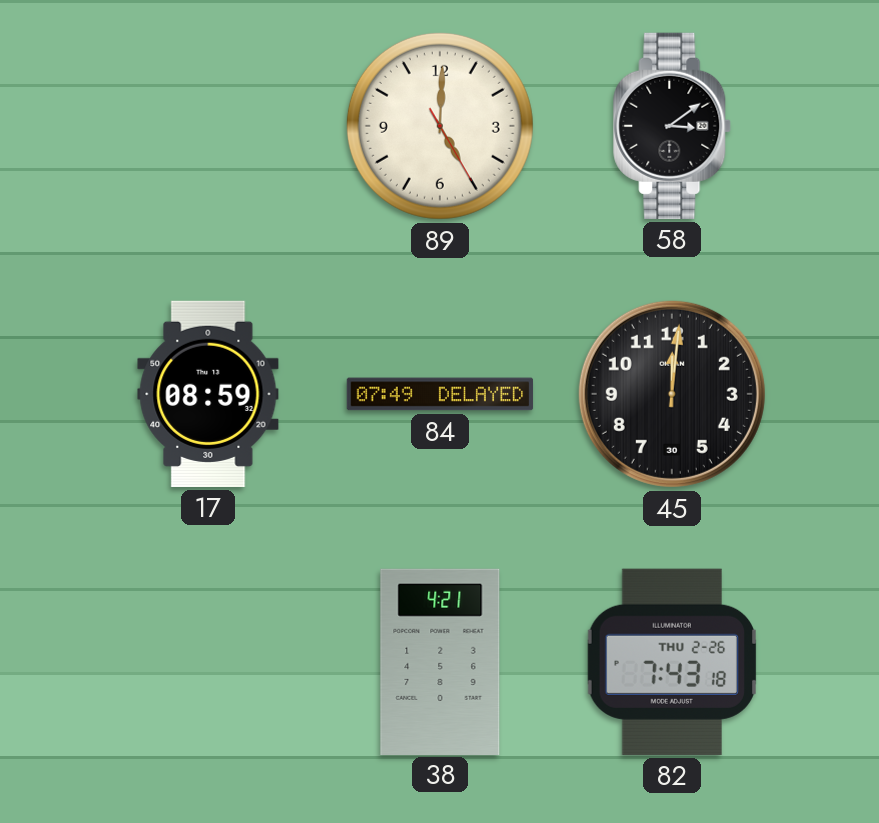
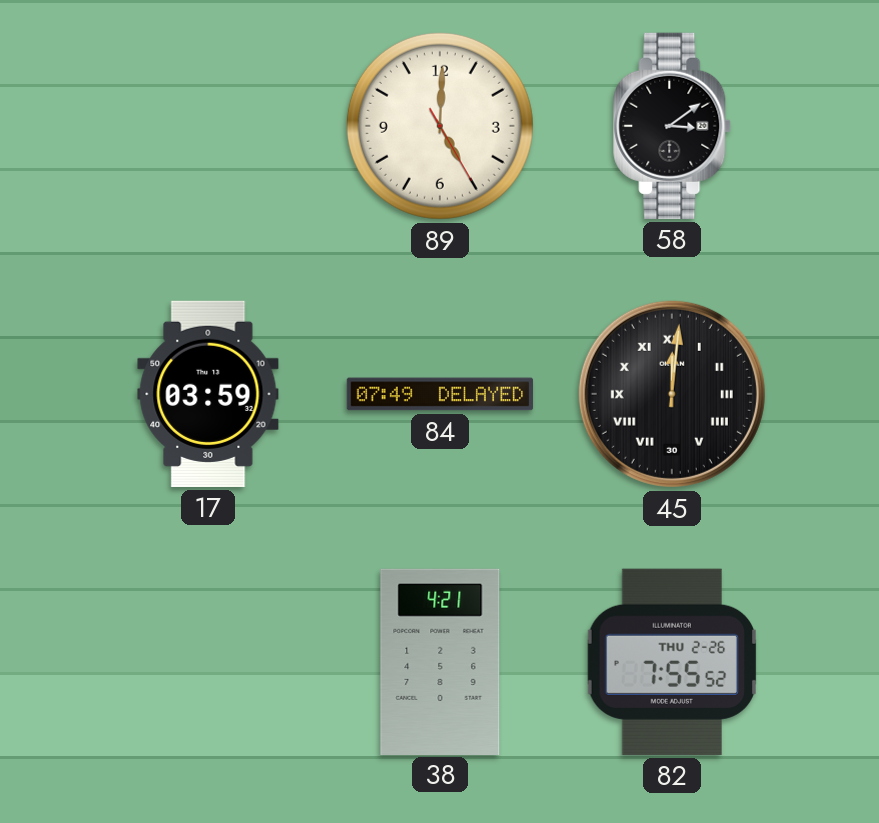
17: 08:59 -> 03:59
45 numerals: Arabic -> Roman
82: 7:43 -> 7:55
